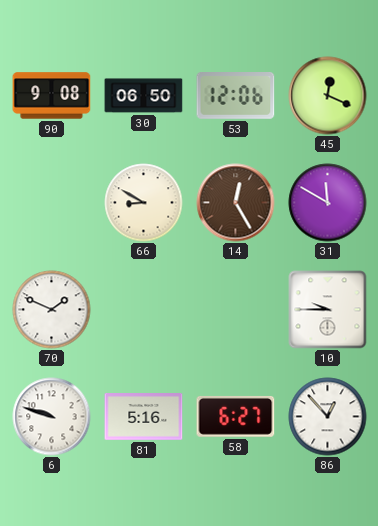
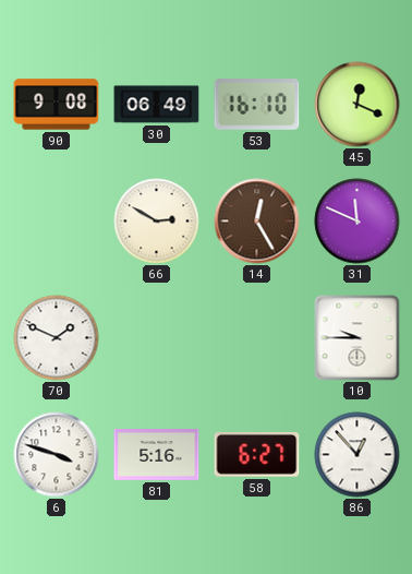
30: 06:50 -> 06:49
53: 12:06 -> 16:10
66: 8:50 -> 2:50
31: 11:50 -> 11:49
6: 9:48 -> 3:48
